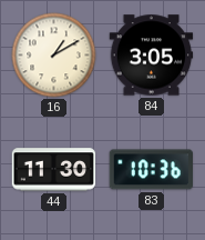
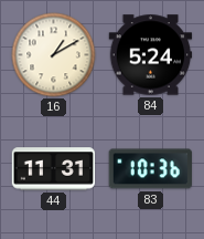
84: 3:05 -> 5:24
44: 11:30 -> 11:31
